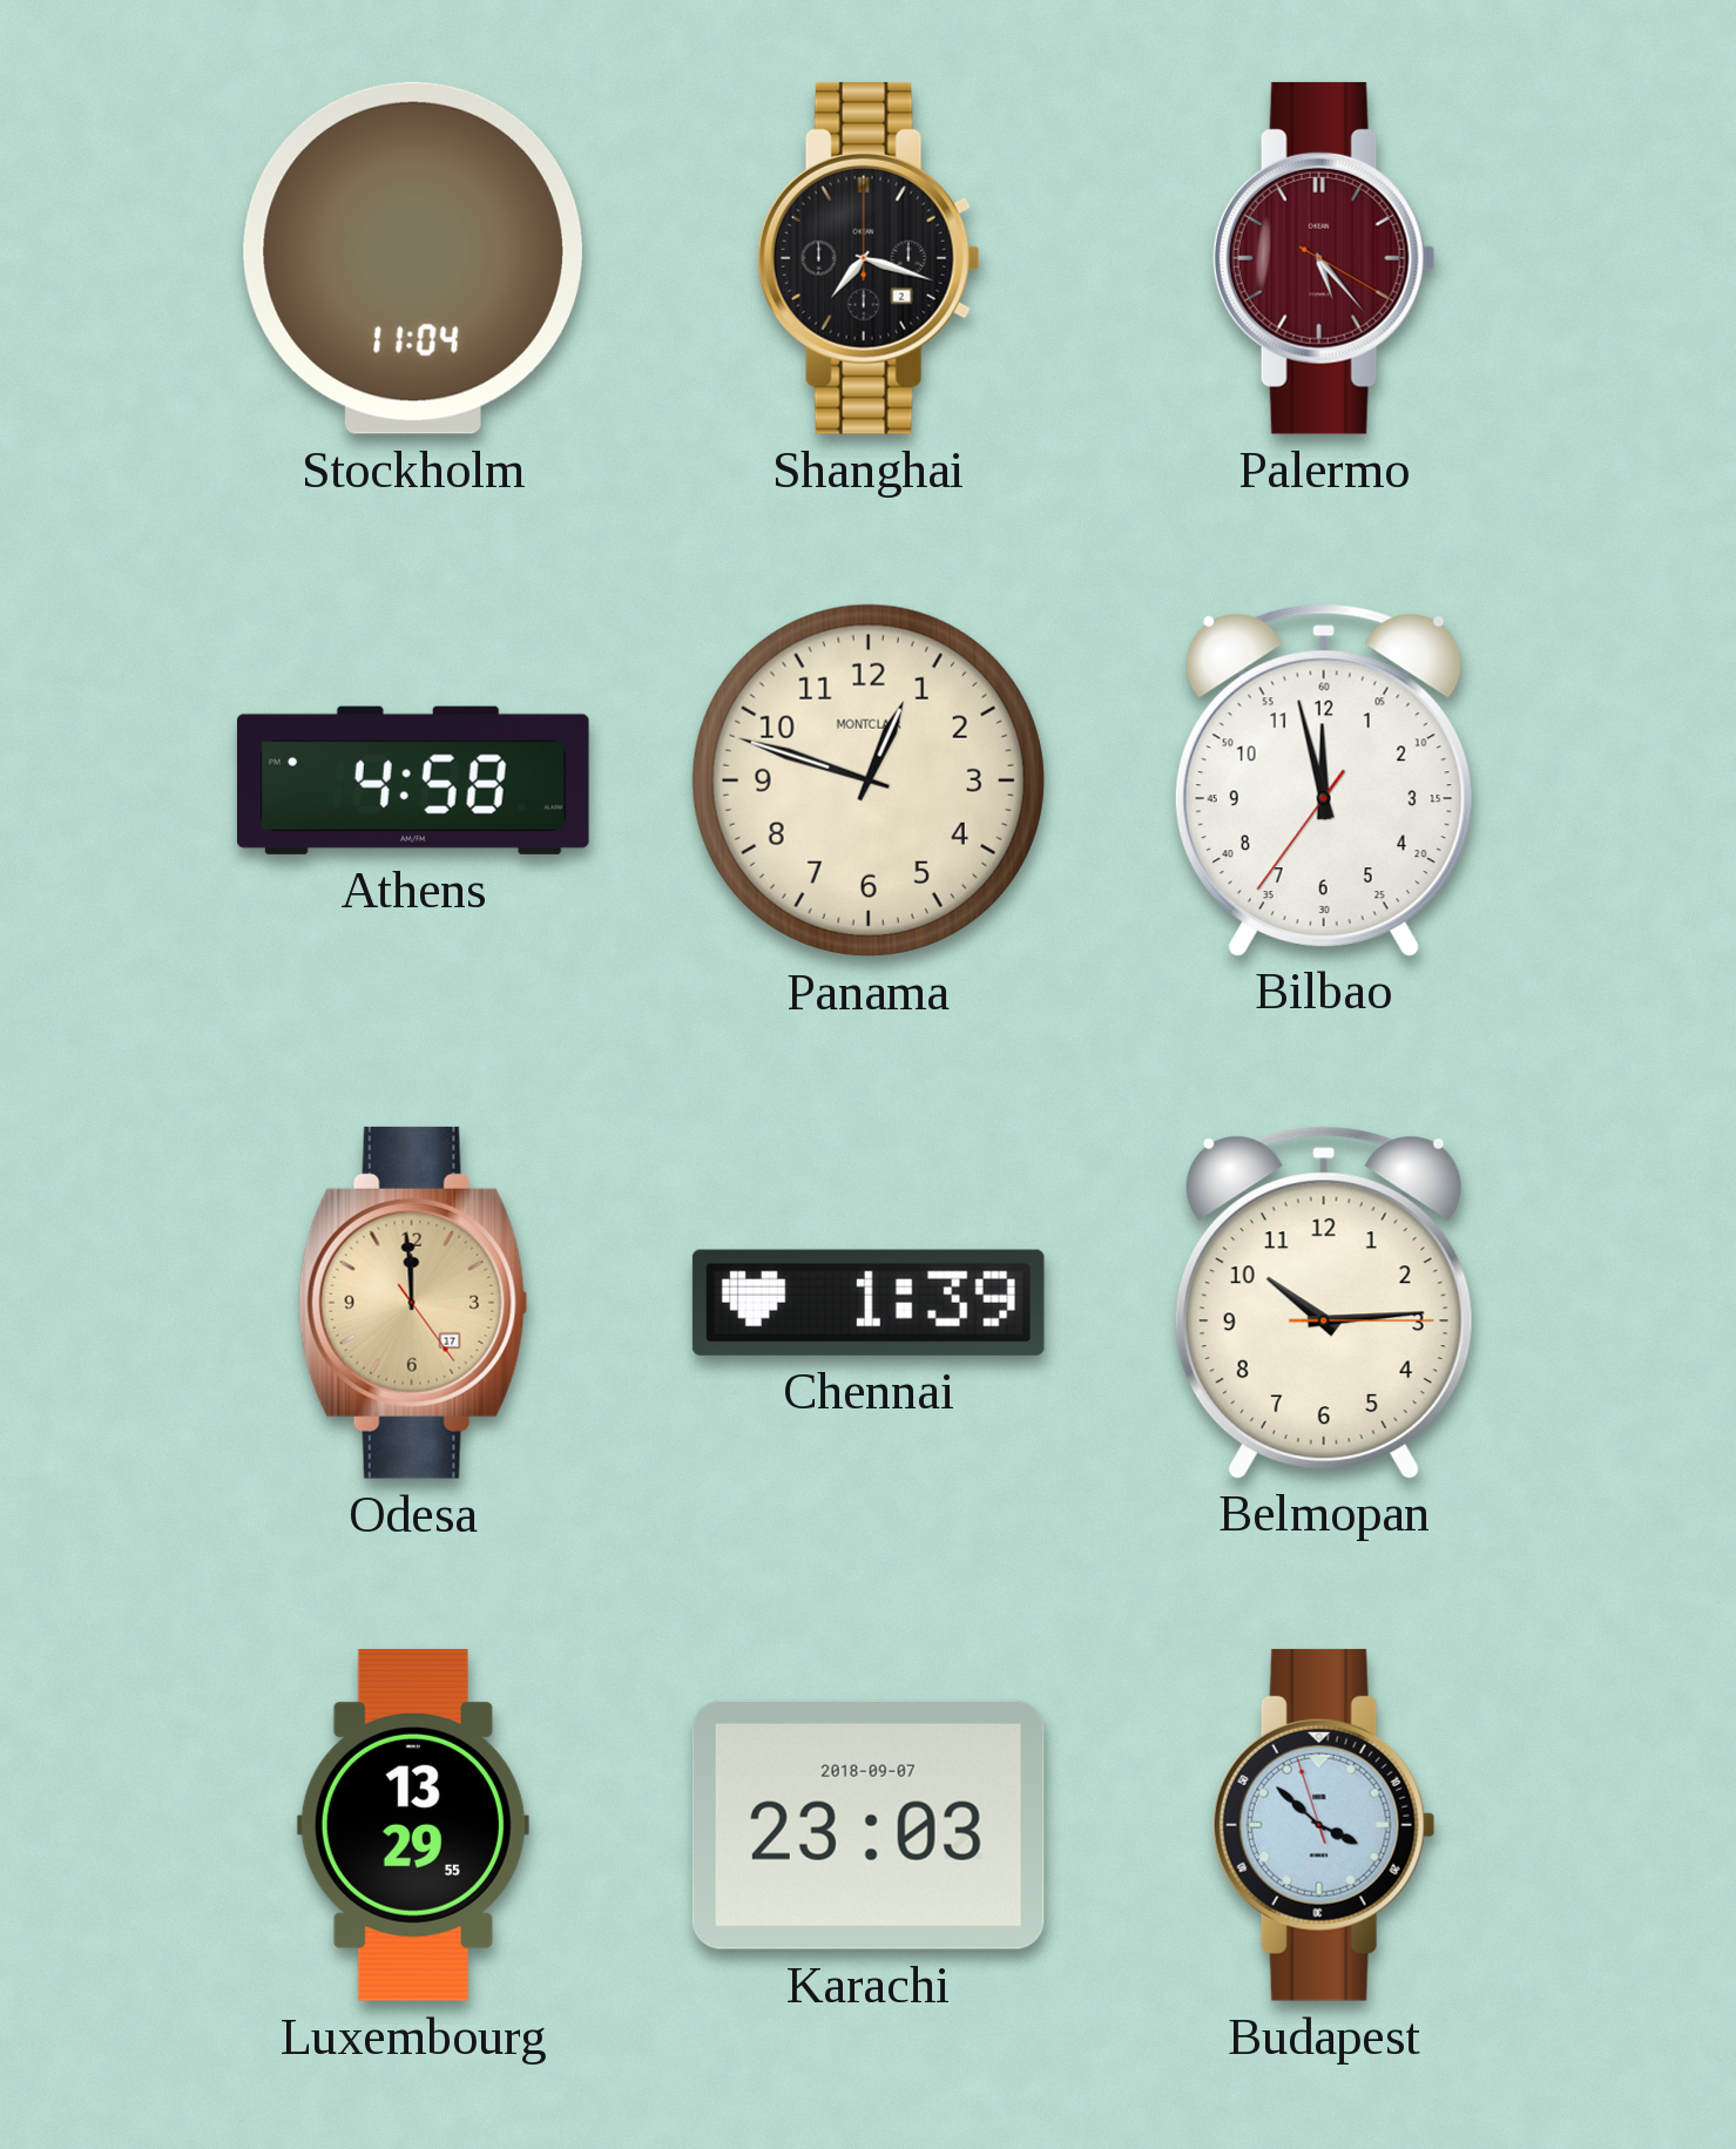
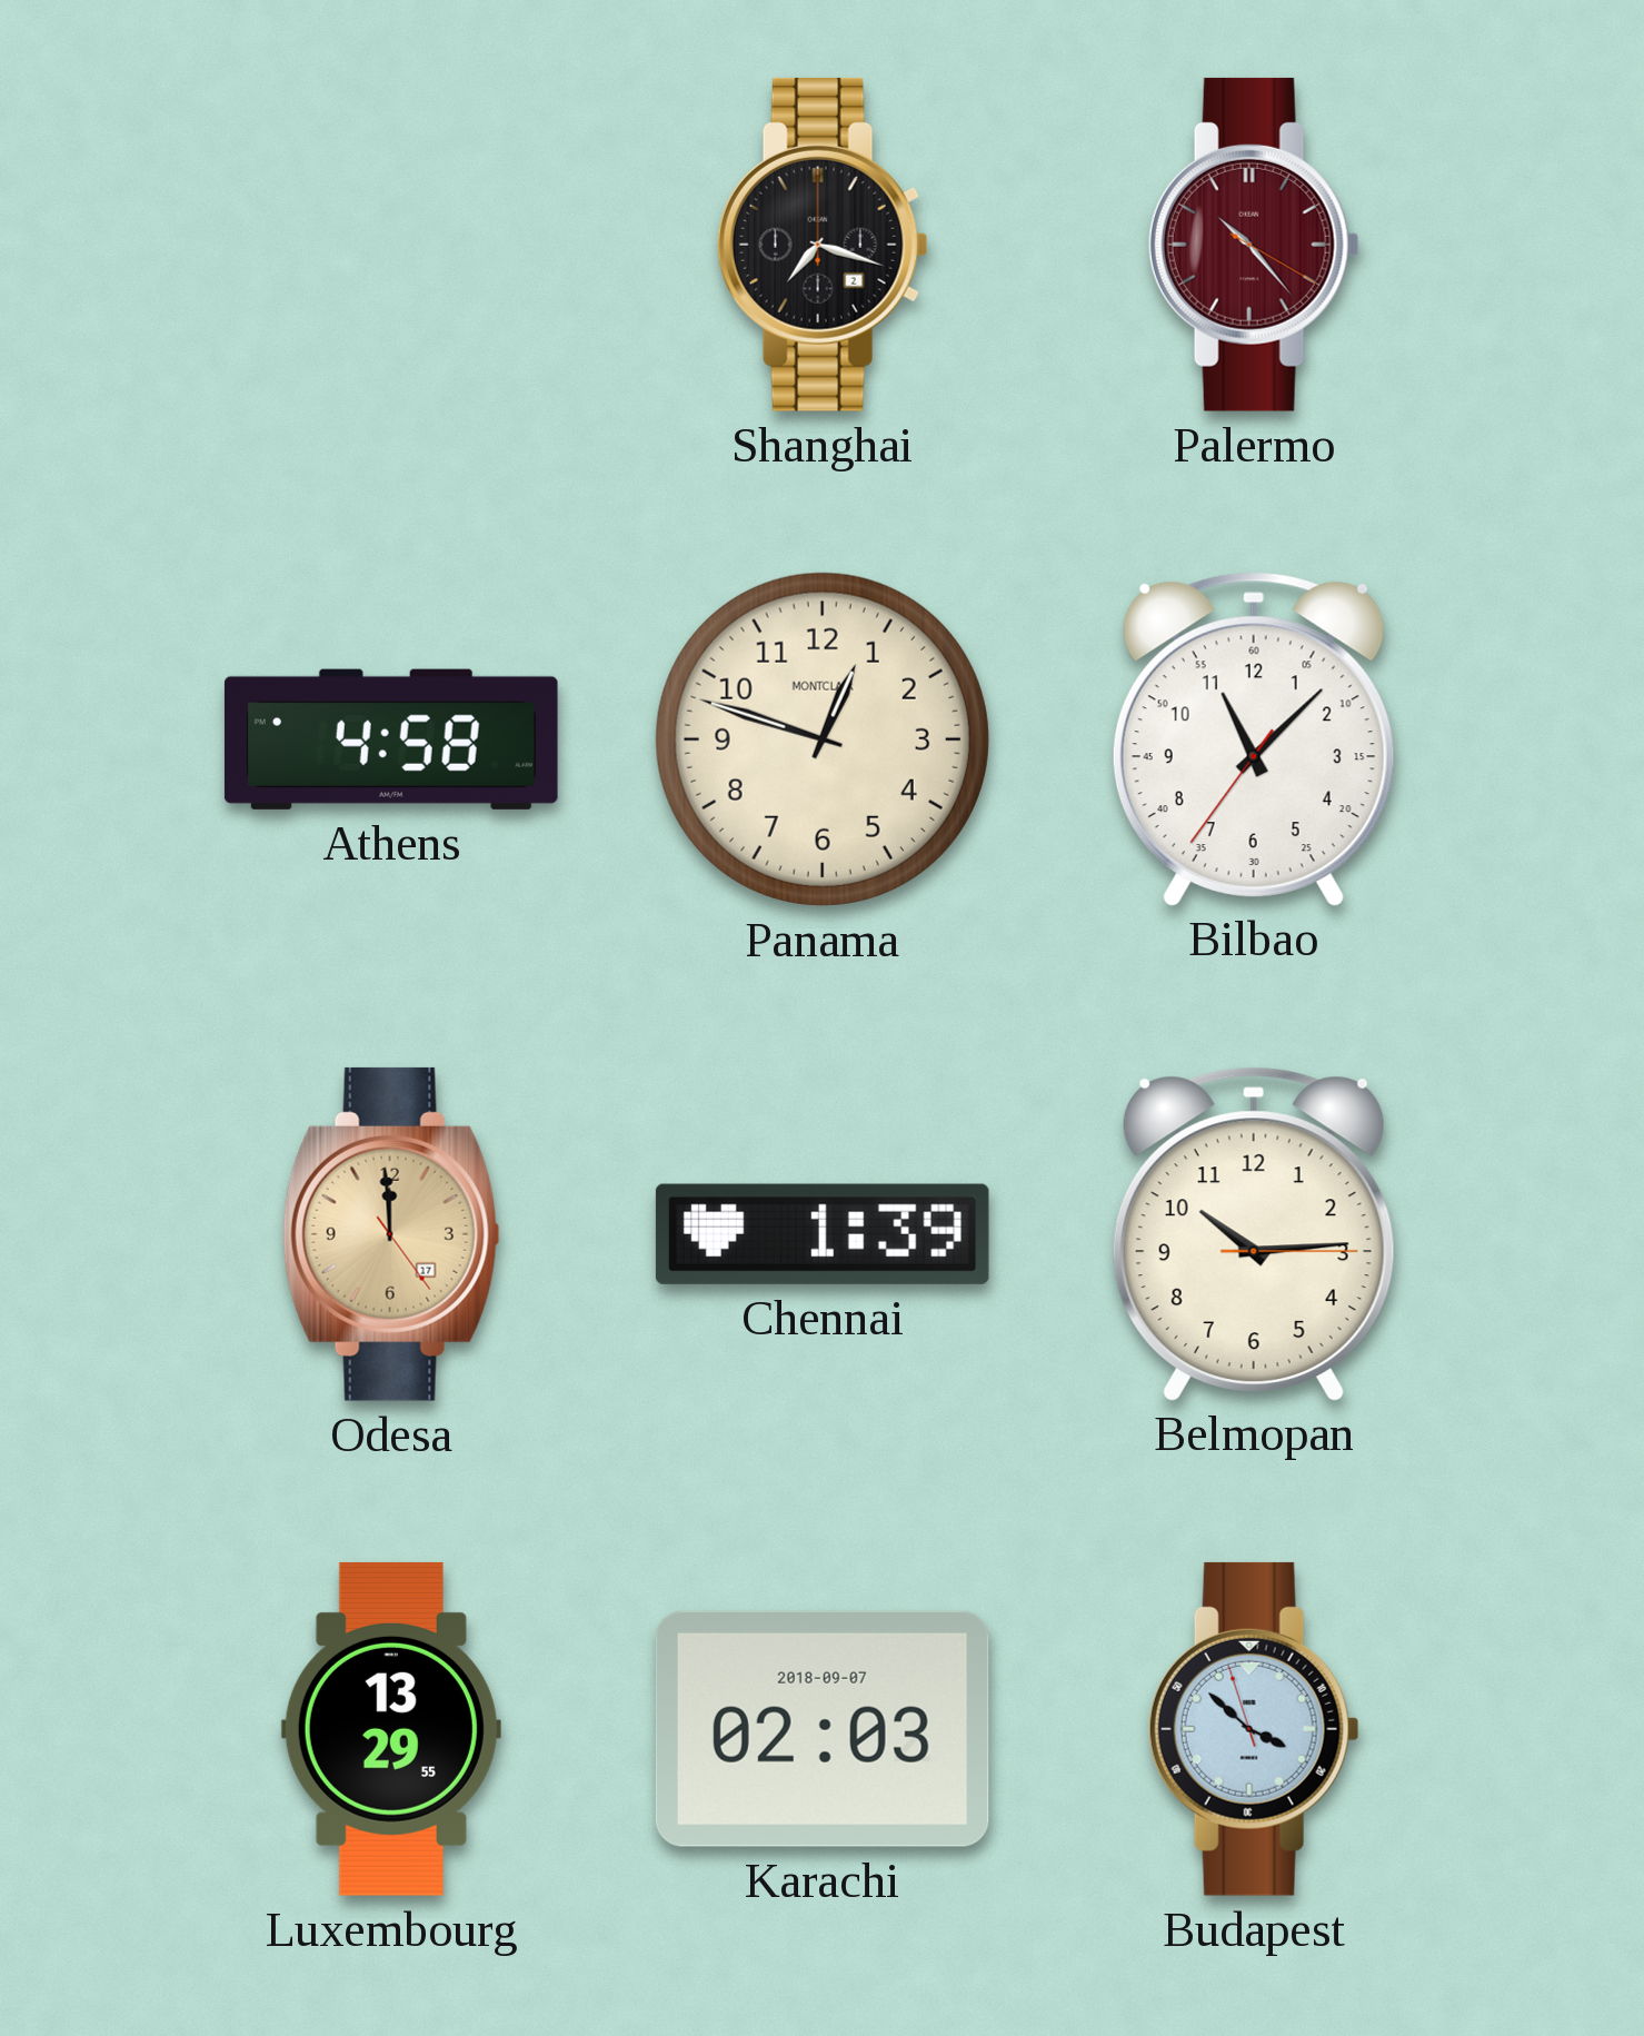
Stockholm: 11:04 -> none
Palermo: 5:23 -> 10:23
Bilbao: 11:57 -> 11:07
Karachi: 23:03 -> 02:03
